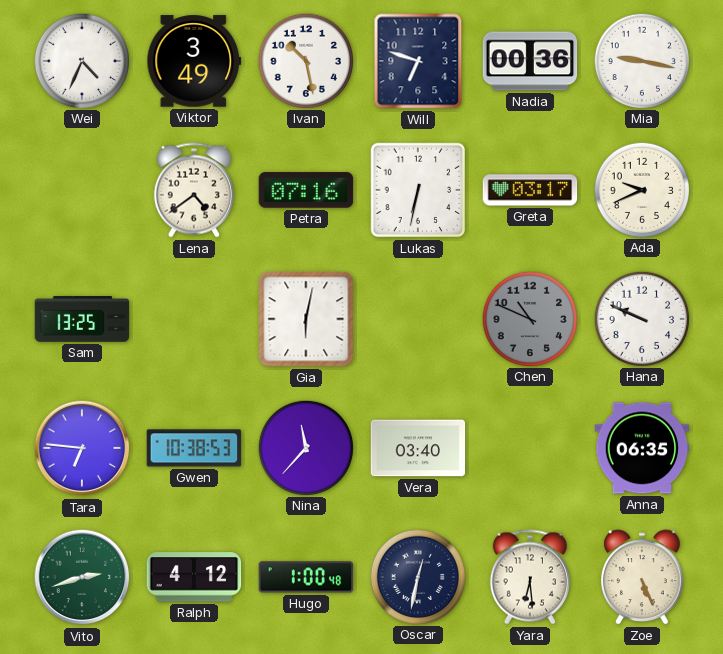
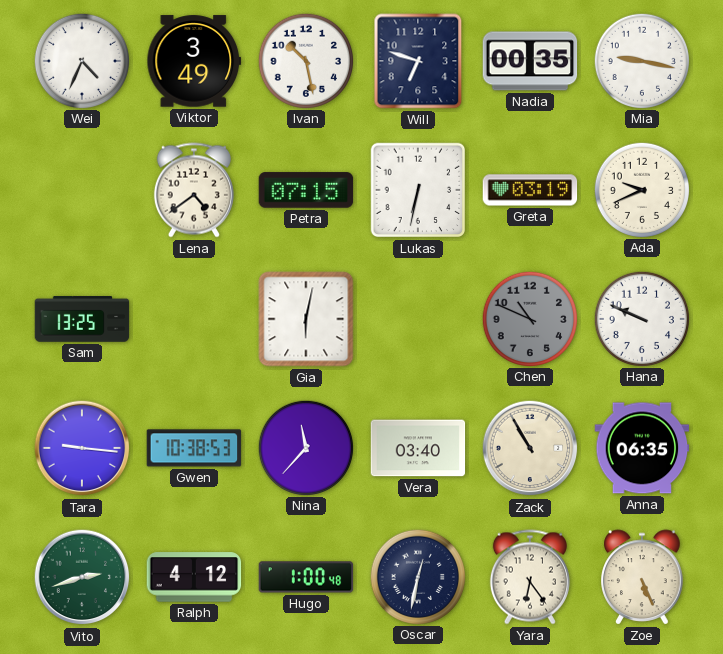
Nadia: 00:36 -> 00:35
Petra: 07:16 -> 07:15
Greta: 03:17 -> 03:19
Tara: 6:46 -> 9:16
Zack: none -> 10:55
Yara: 6:29 -> 6:24
